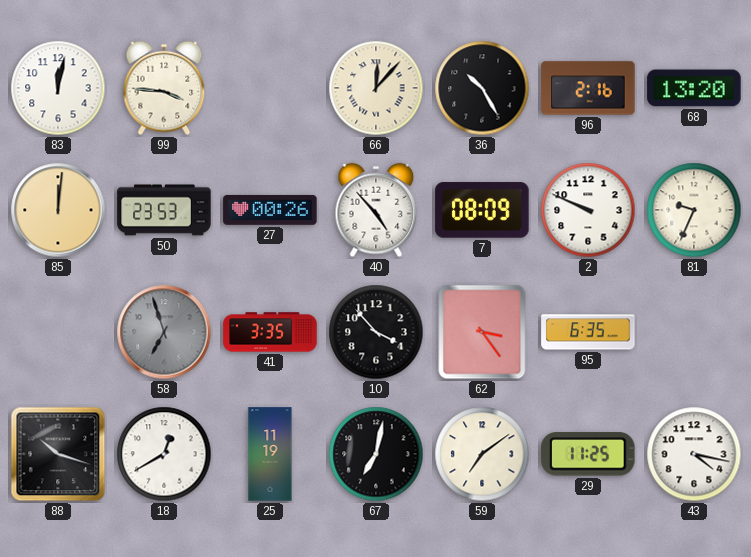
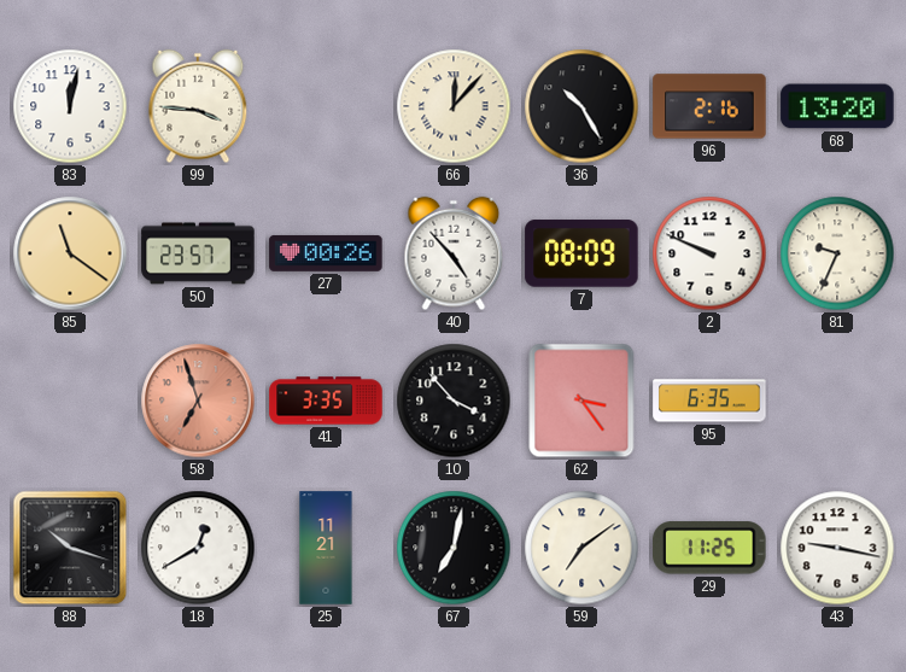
85: 12:01 -> 11:21
50: 23:53 -> 23:57
58 dial: grey -> salmon
25: 11:19 -> 11:21
43: 4:17 -> 9:17
